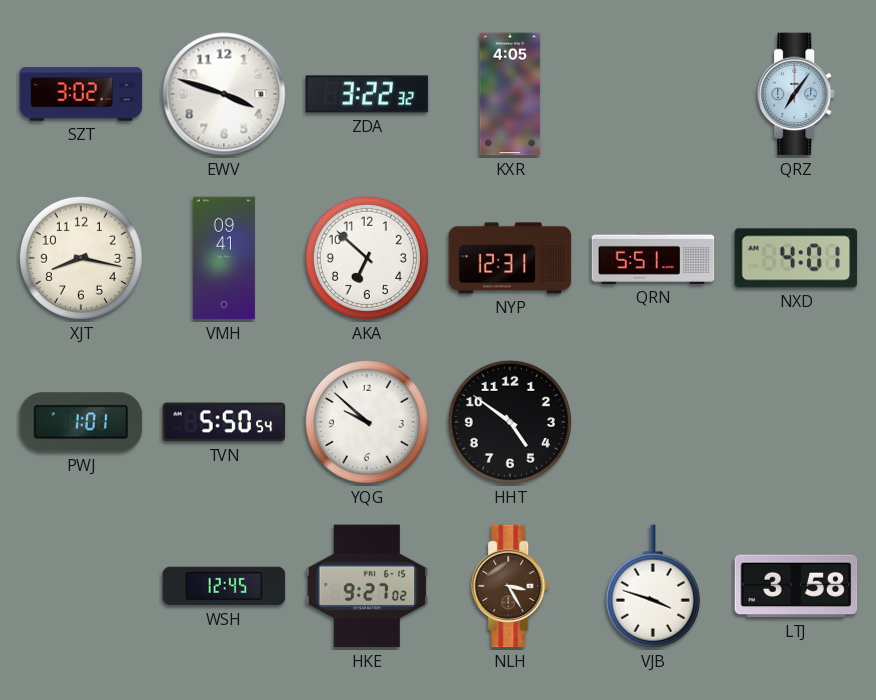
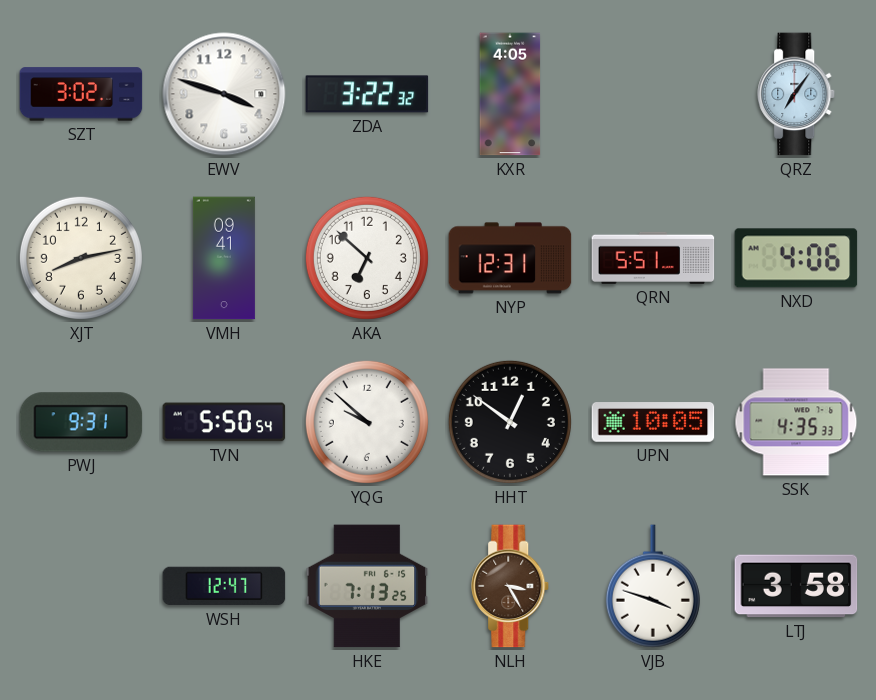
XJT: 8:17 -> 8:13
NXD: 4:01 -> 4:06
PWJ: 1:01 -> 9:31
HHT: 4:51 -> 12:51
UPN: none -> 10:05
SSK: none -> 4:35
WSH: 12:45 -> 12:47
HKE: 9:27 -> 7:13
